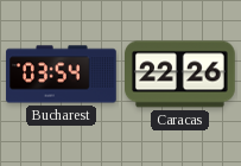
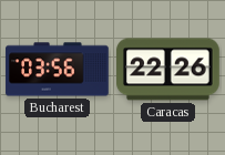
Bucharest: 03:54 -> 03:56
